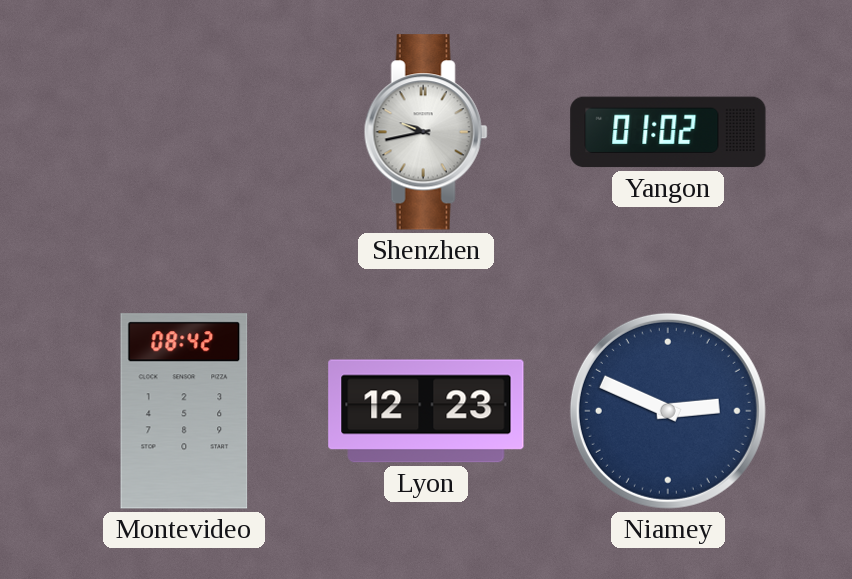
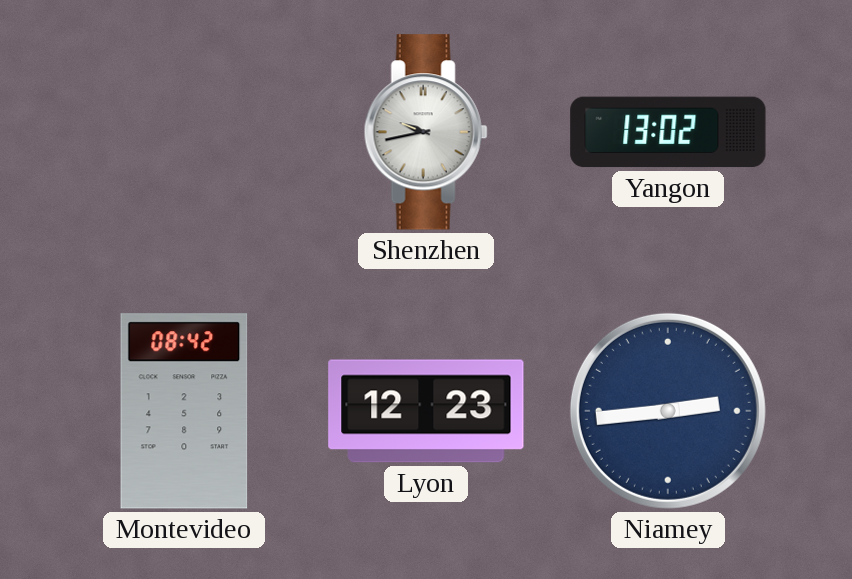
Yangon: 01:02 -> 13:02
Niamey: 2:49 -> 2:44
